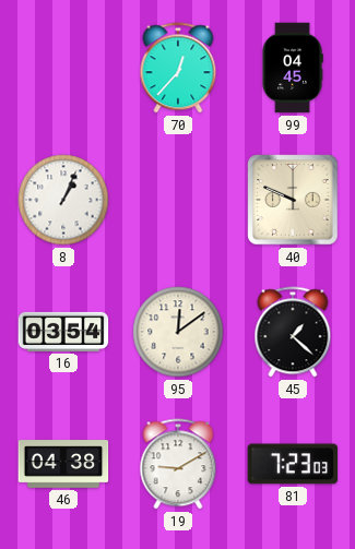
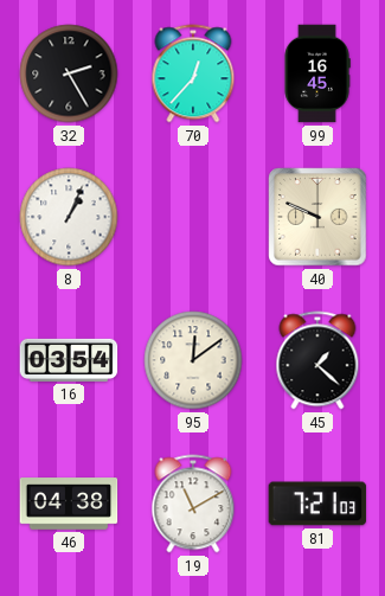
32: none -> 2:25
99: 04:45 -> 16:45
19: 9:10 -> 11:10
81: 7:23 -> 7:21
